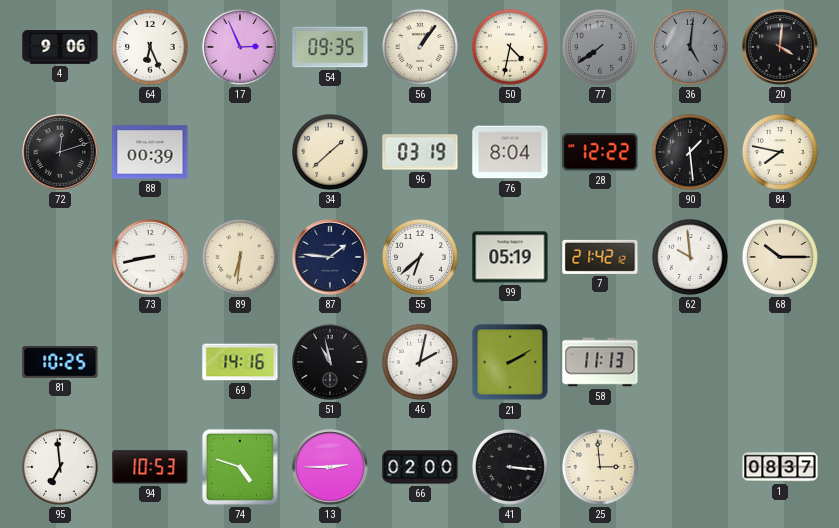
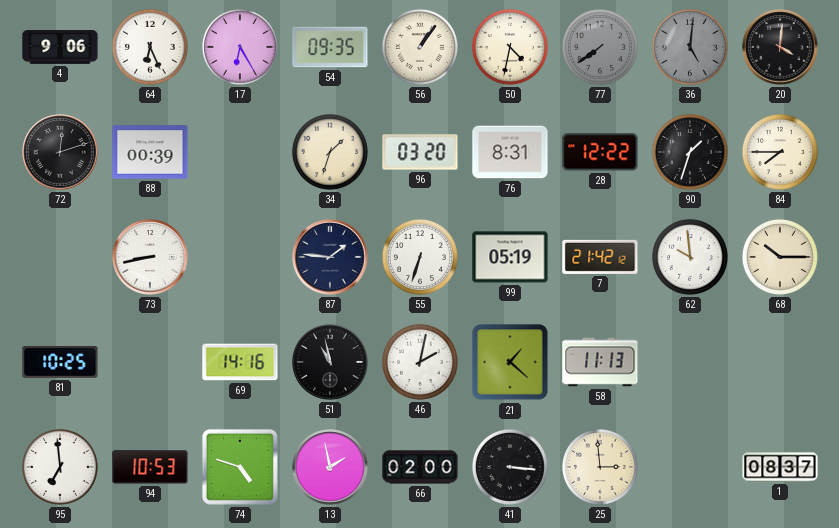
17: 2:56 -> 6:25
34: 1:38 -> 1:33
96: 03:19 -> 03:20
76: 8:04 -> 8:31
90: 1:29 -> 1:33
84: 7:47 -> 7:45
89: 6:31 -> none
55: 6:38 -> 6:33
21: 2:10 -> 1:22
13: 2:45 -> 1:58
